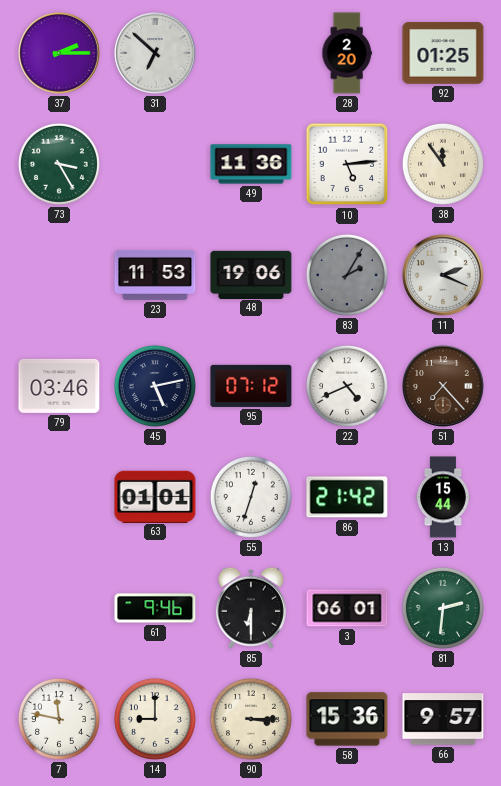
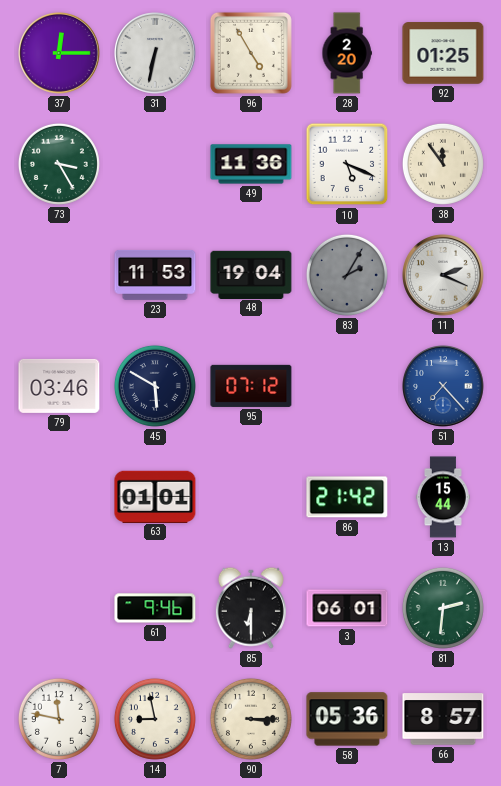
37: 2:15 -> 12:15
31: 6:52 -> 6:32
96: none -> 4:55
10: 5:14 -> 5:19
48: 19:06 -> 19:04
45: 5:13 -> 5:50
22: 4:41 -> none
51 dial: brown -> blue
55: 12:33 -> none
14: 9:00 -> 8:58
58: 15:36 -> 05:36
66: 9:57 -> 8:57
